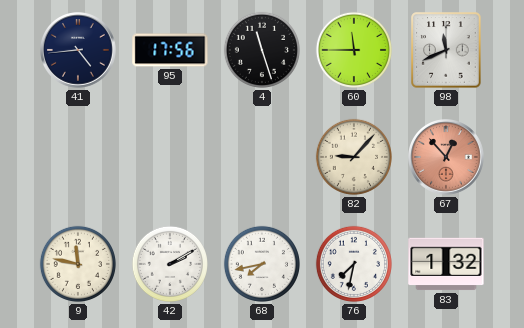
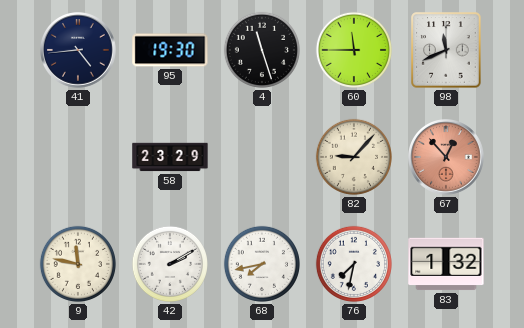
95: 17:56 -> 19:30
58: none -> 23:29
